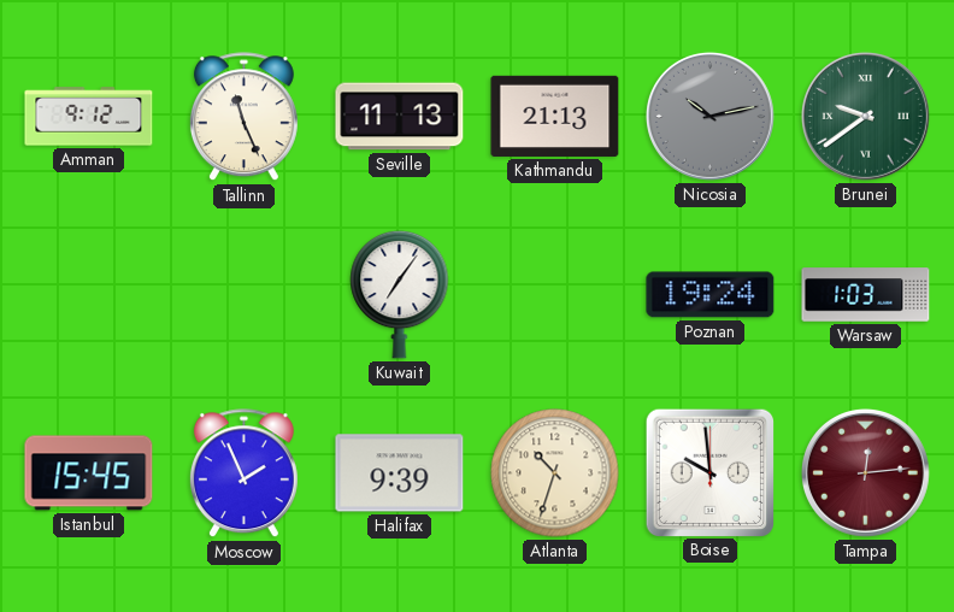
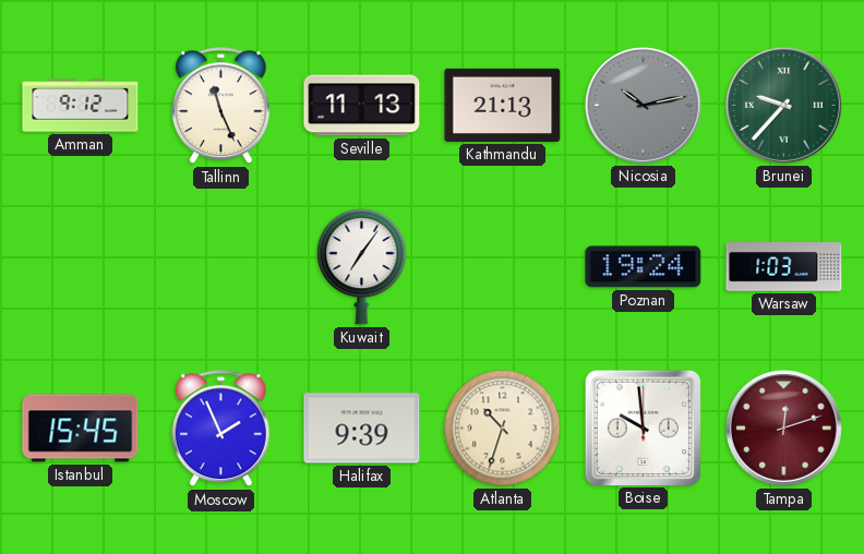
Brunei: 9:39 -> 9:37
Tampa: 12:14 -> 12:12
